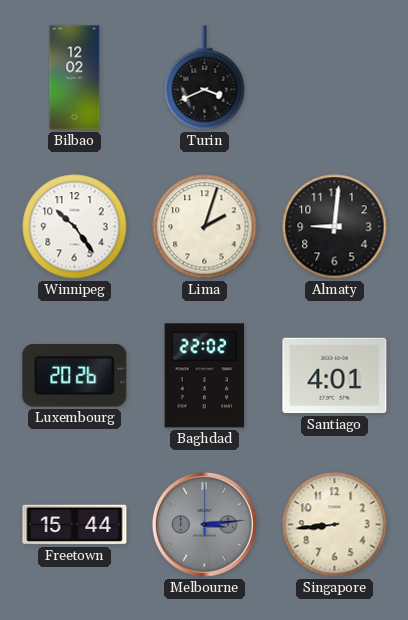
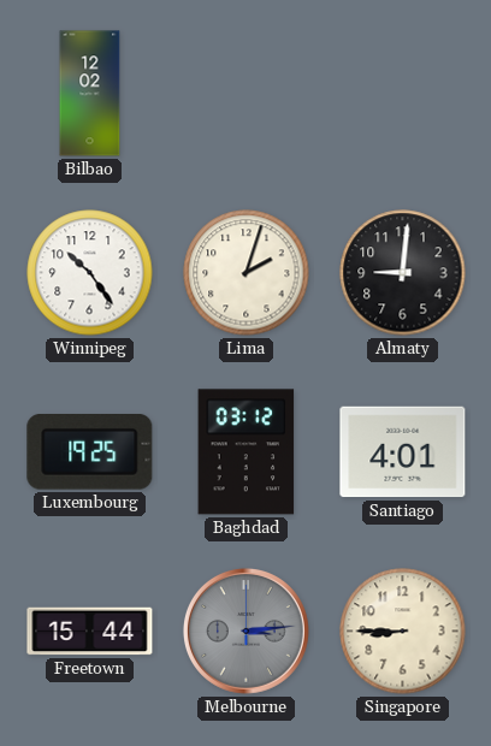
Turin: 3:41 -> none
Luxembourg: 20:26 -> 19:25
Baghdad: 22:02 -> 03:12
Singapore: 8:44 -> 8:45
